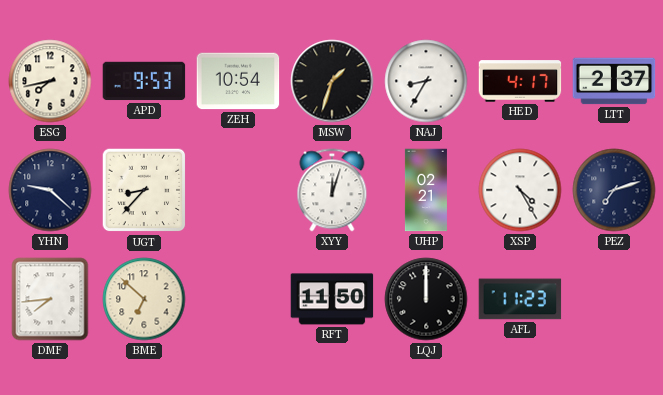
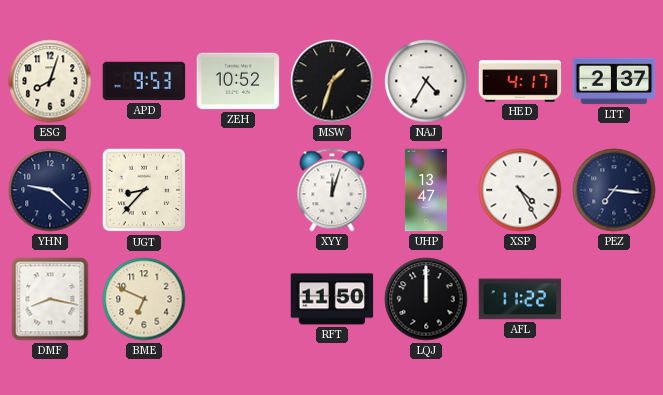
ESG: 7:43 -> 8:03
ZEH: 10:54 -> 10:52
NAJ: 8:35 -> 4:35
UHP: 02:21 -> 13:47
PEZ: 7:12 -> 7:16
DMF: 7:44 -> 8:17
BME: 6:52 -> 6:49
AFL: 11:23 -> 11:22
